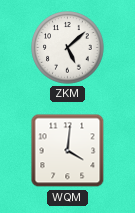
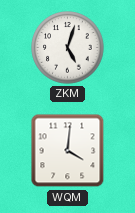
ZKM: 5:08 -> 5:03
